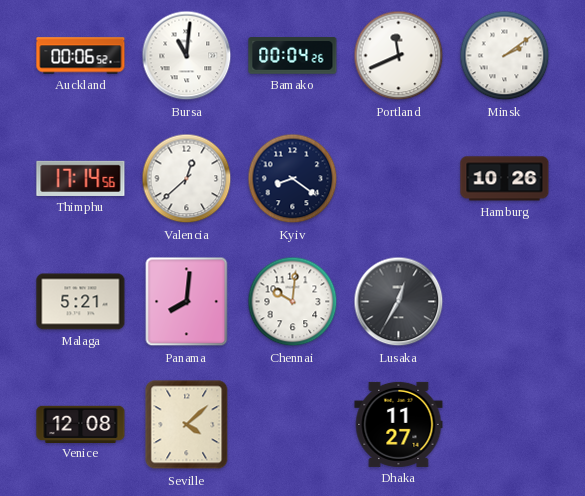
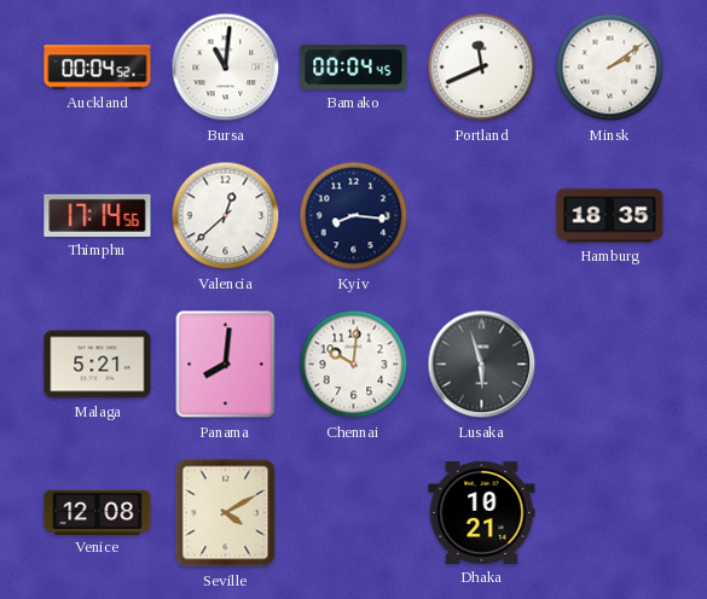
Auckland: 00:06 -> 00:04
Bamako: 00:04:26 -> 00:04:45
Kyiv: 8:21 -> 8:16
Hamburg: 10:26 -> 18:35
Lusaka: 12:35 -> 5:57
Seville: 4:08 -> 4:10
Dhaka: 11:27 -> 10:21
